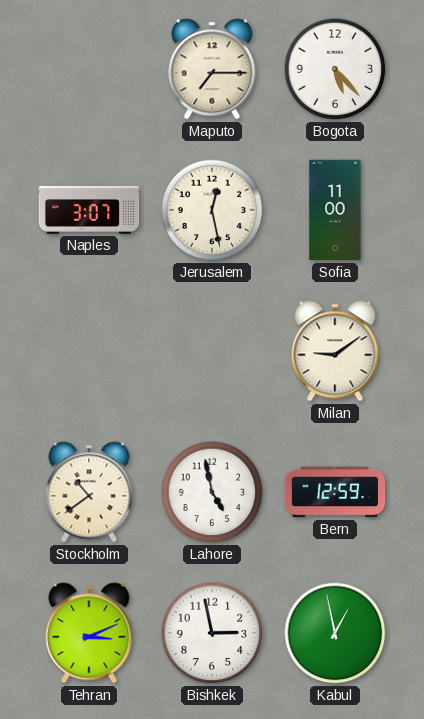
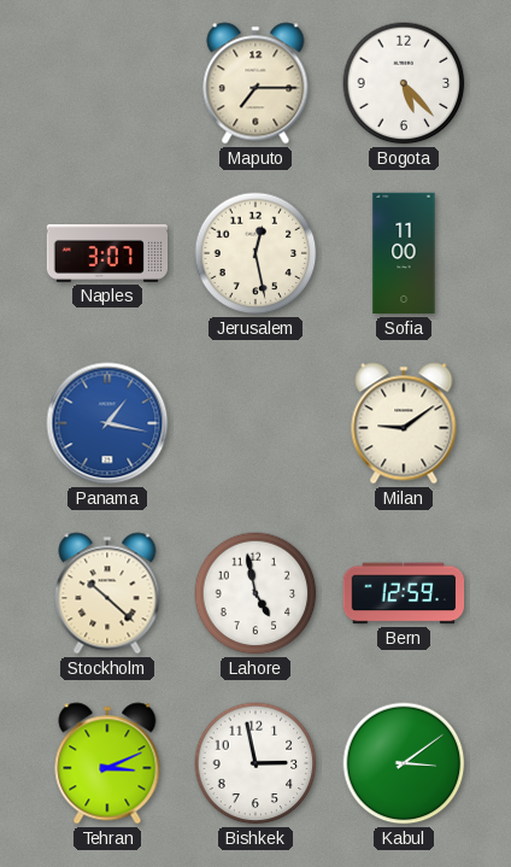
Panama: none -> 1:17
Stockholm: 10:39 -> 10:22
Kabul: 12:58 -> 3:09
